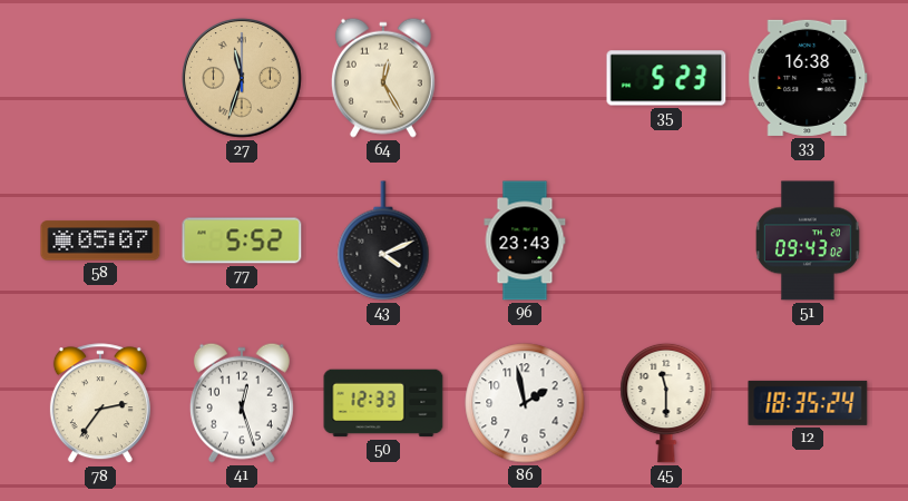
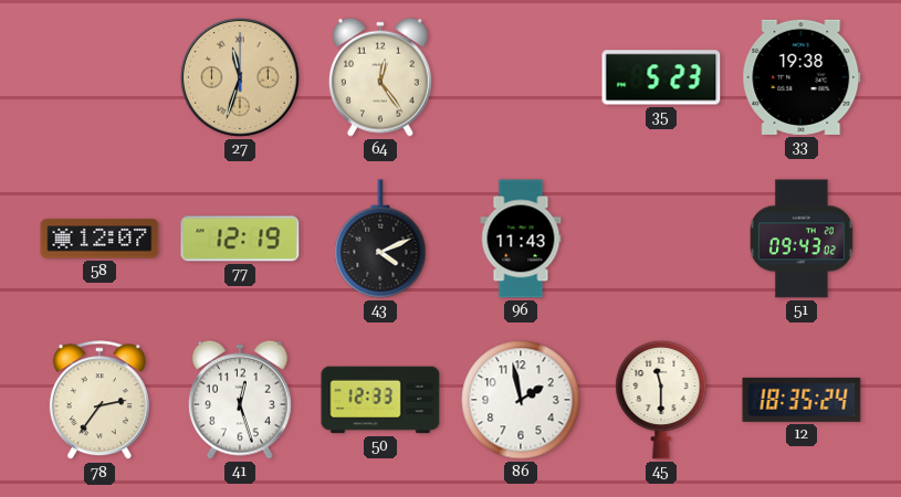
64: 12:25 -> 12:24
33: 16:38 -> 19:38
58: 05:07 -> 12:07
77: 5:52 -> 12:19
96: 23:43 -> 11:43
